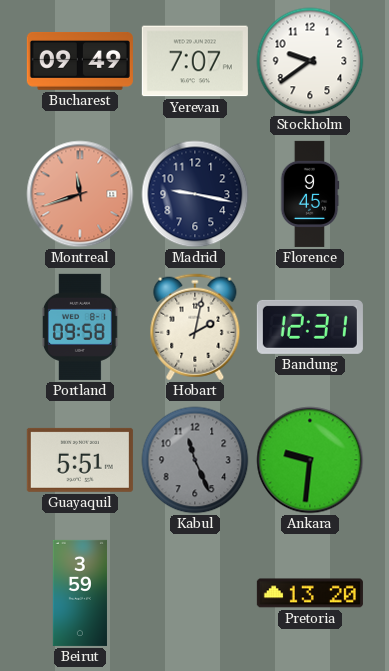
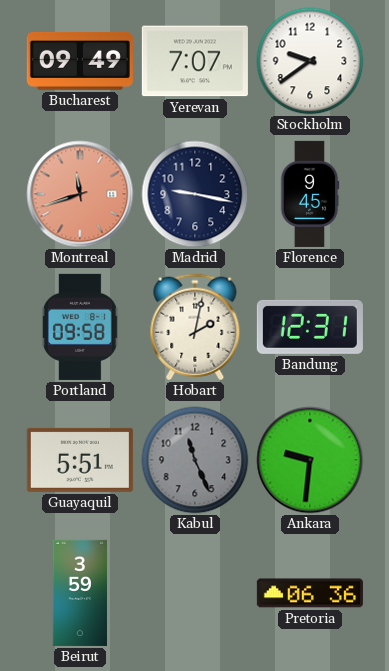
Pretoria: 13:20 -> 06:36
